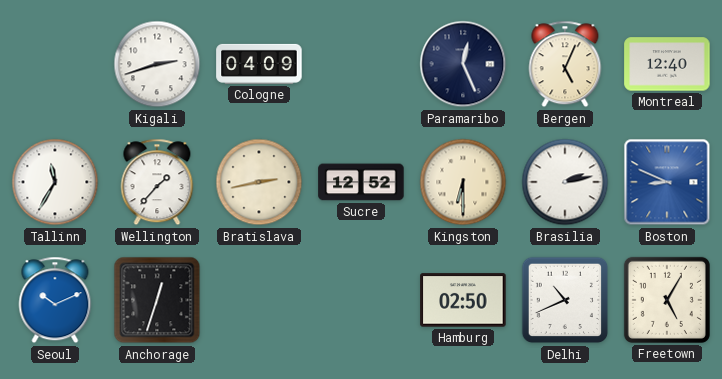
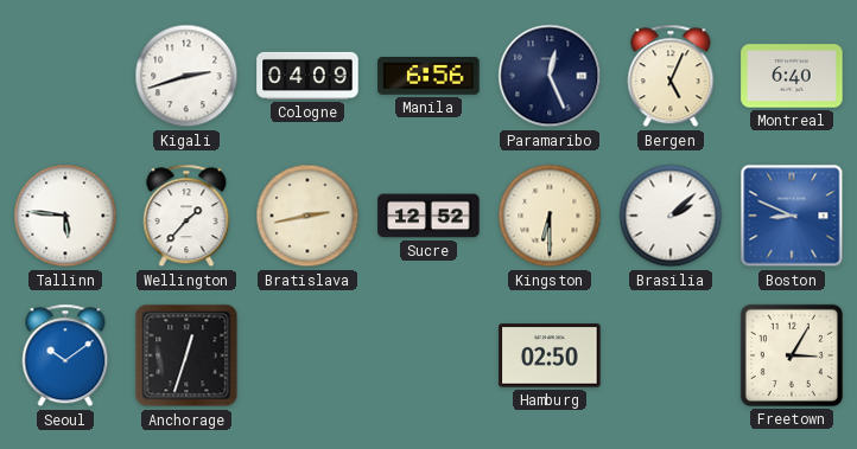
Manila: none -> 6:56
Montreal: 12:40 -> 6:40
Tallinn: 11:35 -> 5:46
Brasilia: 2:13 -> 2:08
Seoul: 10:11 -> 10:09
Delhi: 10:41 -> none
Freetown: 5:05 -> 3:05
